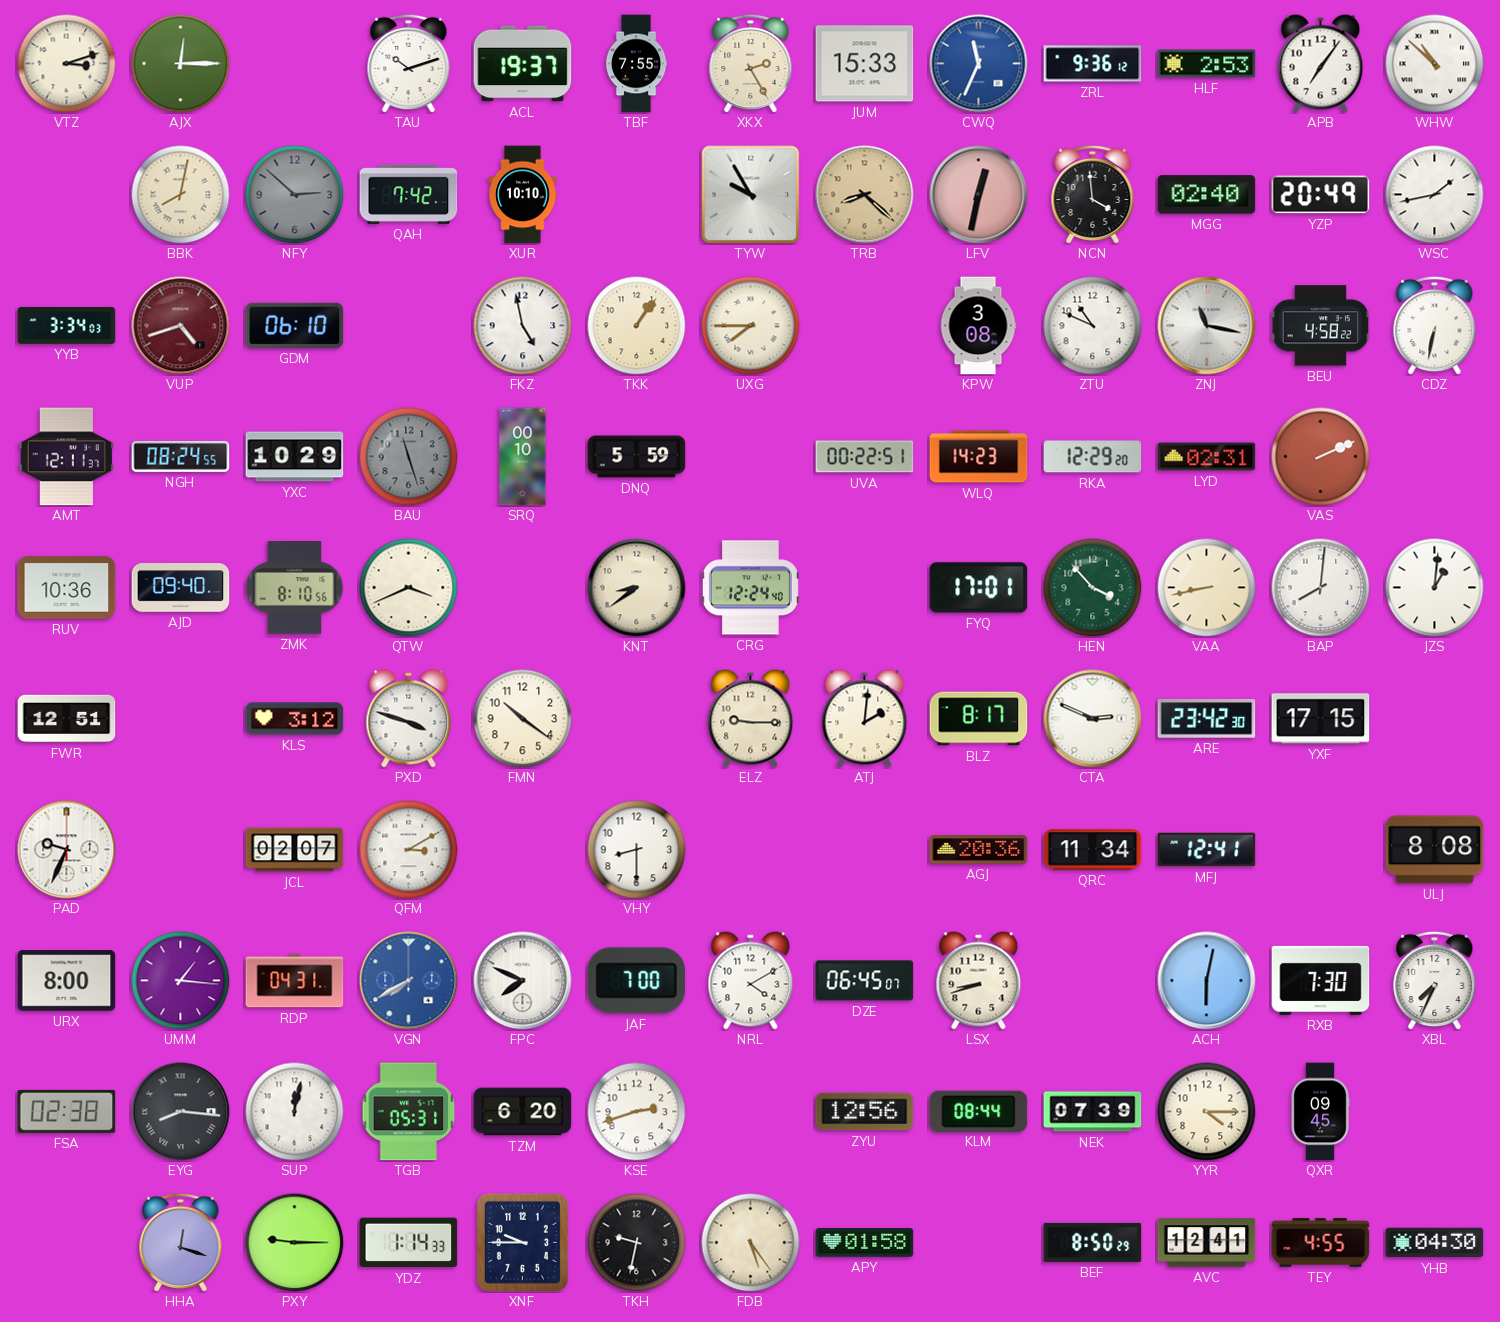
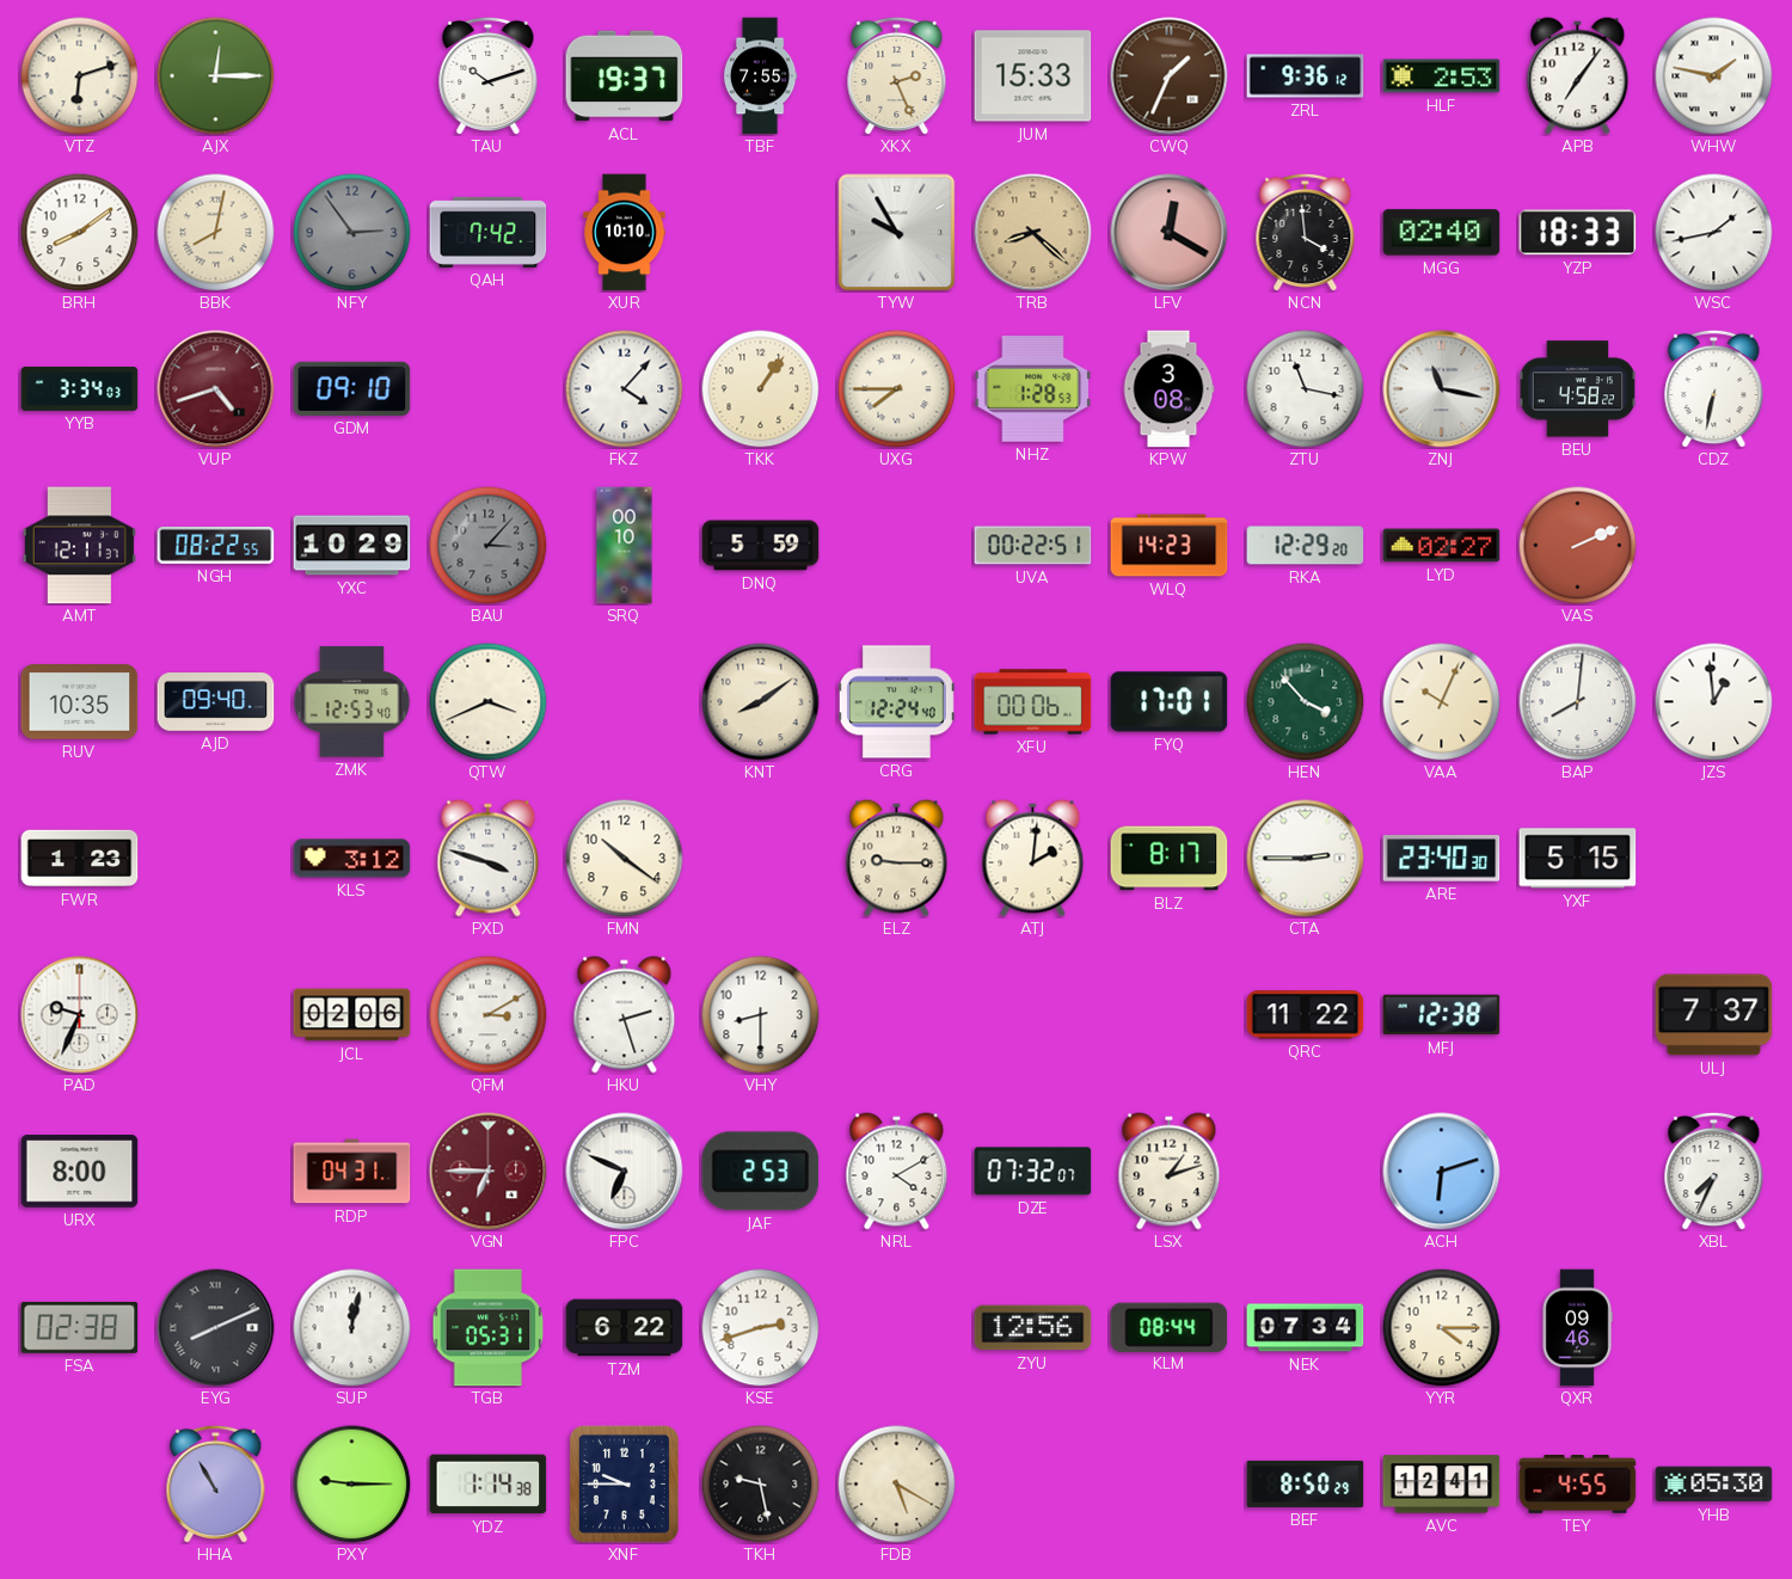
VTZ: 3:12 -> 6:12
XKX: 2:25 -> 2:26
CWQ: 11:34 -> 1:34
CWQ dial: blue -> brown
WHW: 10:52 -> 1:47
BRH: none -> 8:09
NFY: 2:52 -> 2:54
LFV: 12:32 -> 12:20
YZP: 20:49 -> 18:33
GDM: 06:10 -> 09:10
FKZ: 4:58 -> 4:07
NHZ: none -> 1:28
ZTU: 10:49 -> 11:17
NGH: 08:24 -> 08:22
BAU: 11:27 -> 3:07
LYD: 02:31 -> 02:27
RUV: 10:36 -> 10:35
ZMK: 8:10 -> 12:53
KNT: 8:39 -> 8:09
XFU: none -> 00:06
VAA: 8:43 -> 10:04
JZS: 1:01 -> 12:59
FWR: 12:51 -> 1:23
CTA: 2:49 -> 2:45
ARE: 23:42 -> 23:40
YXF: 17:15 -> 5:15
JCL: 02:07 -> 02:06
HKU: none -> 2:27
AGJ: 20:36 -> none
QRC: 11:34 -> 11:22
MFJ: 12:41 -> 12:38
ULJ: 8:08 -> 7:37
UMM: 1:16 -> none
VGN: 7:40 -> 6:45
VGN dial: blue -> burgundy
FPC: 7:49 -> 6:49
JAF: 7:00 -> 2:53
DZE: 06:45 -> 07:32
LSX: 8:42 -> 1:12
ACH: 6:02 -> 6:12
RXB: 7:30 -> none
EYG: 8:16 -> 8:11
TZM: 6:20 -> 6:22
NEK: 07:39 -> 07:34
QXR: 09:45 -> 09:46
HHA: 12:18 -> 10:55
YDZ: 1:14:33 -> 1:14:38
TKH: 9:32 -> 9:28
FDB: 5:24 -> 5:20
APY: 01:58 -> none
YHB: 04:30 -> 05:30
